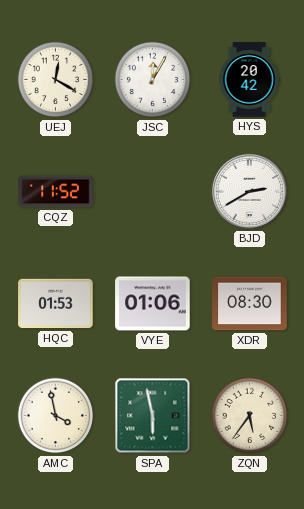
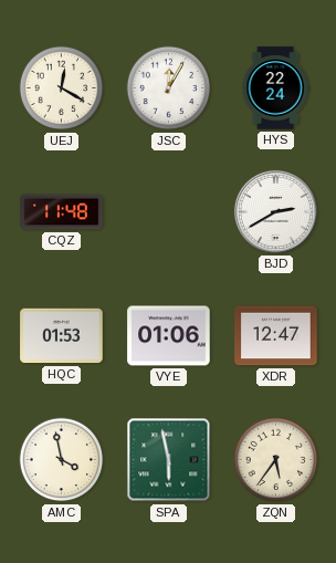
HYS: 20:42 -> 22:24
CQZ: 11:52 -> 11:48
XDR: 08:30 -> 12:47
